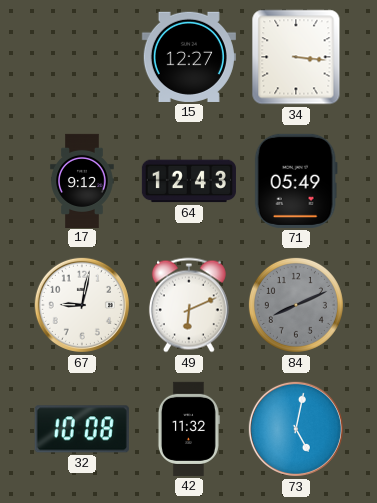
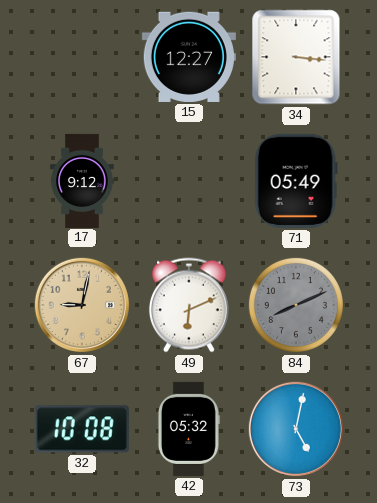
64: 12:43 -> none
67 dial: white -> champagne
42: 11:32 -> 05:32
